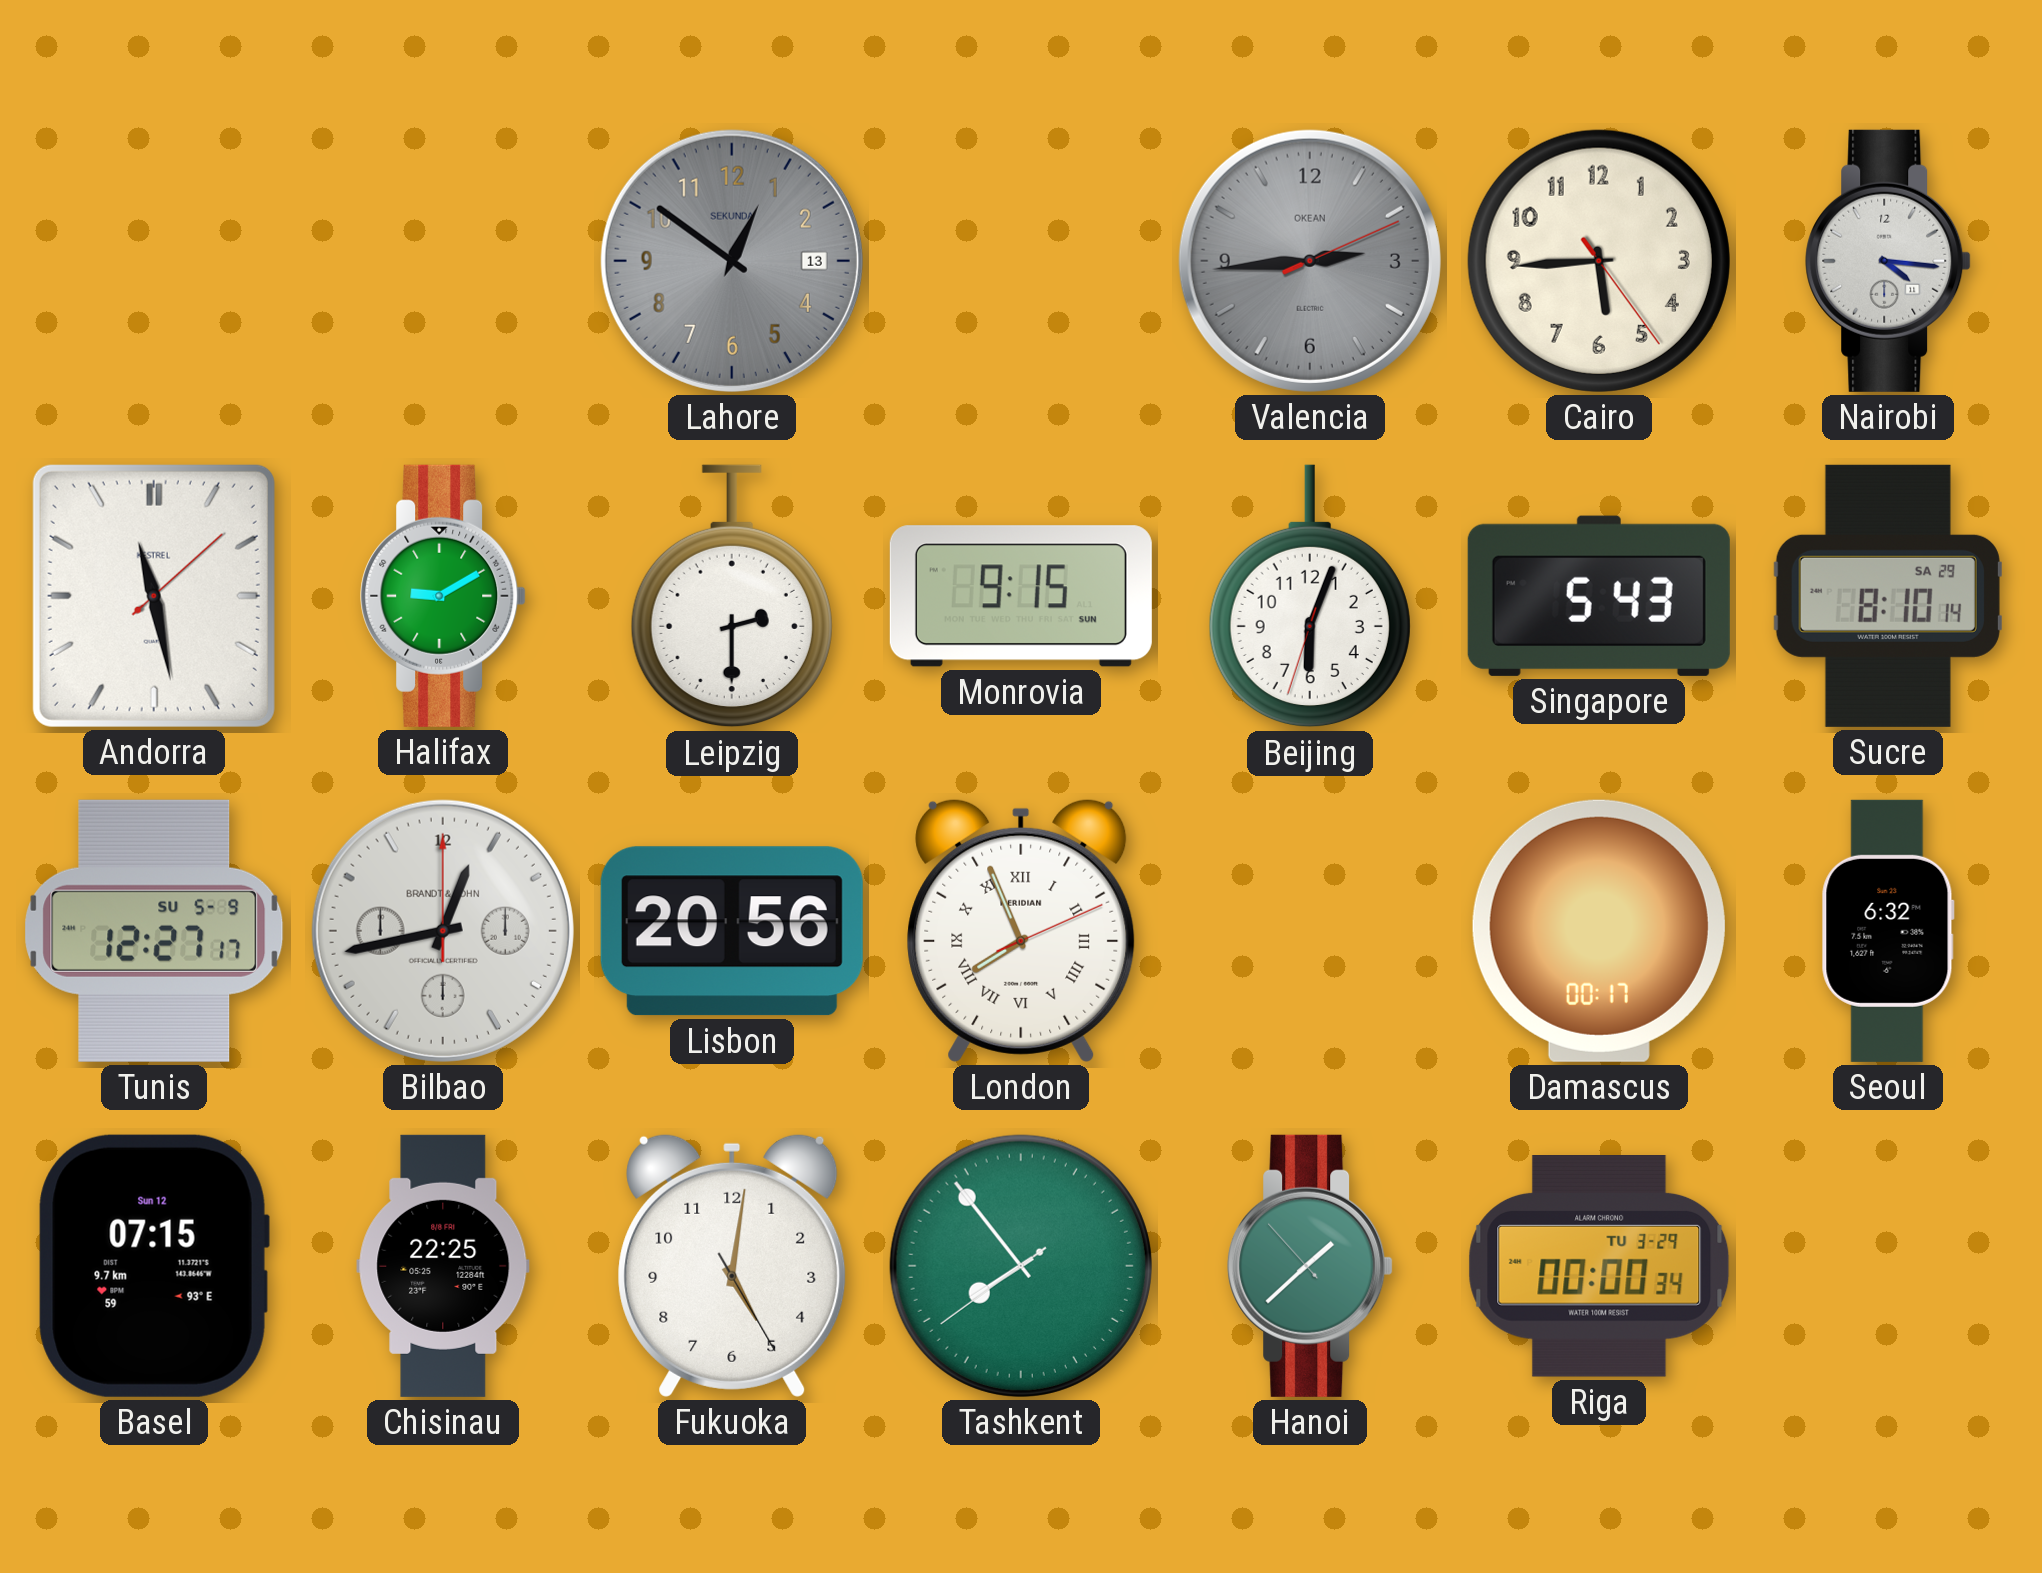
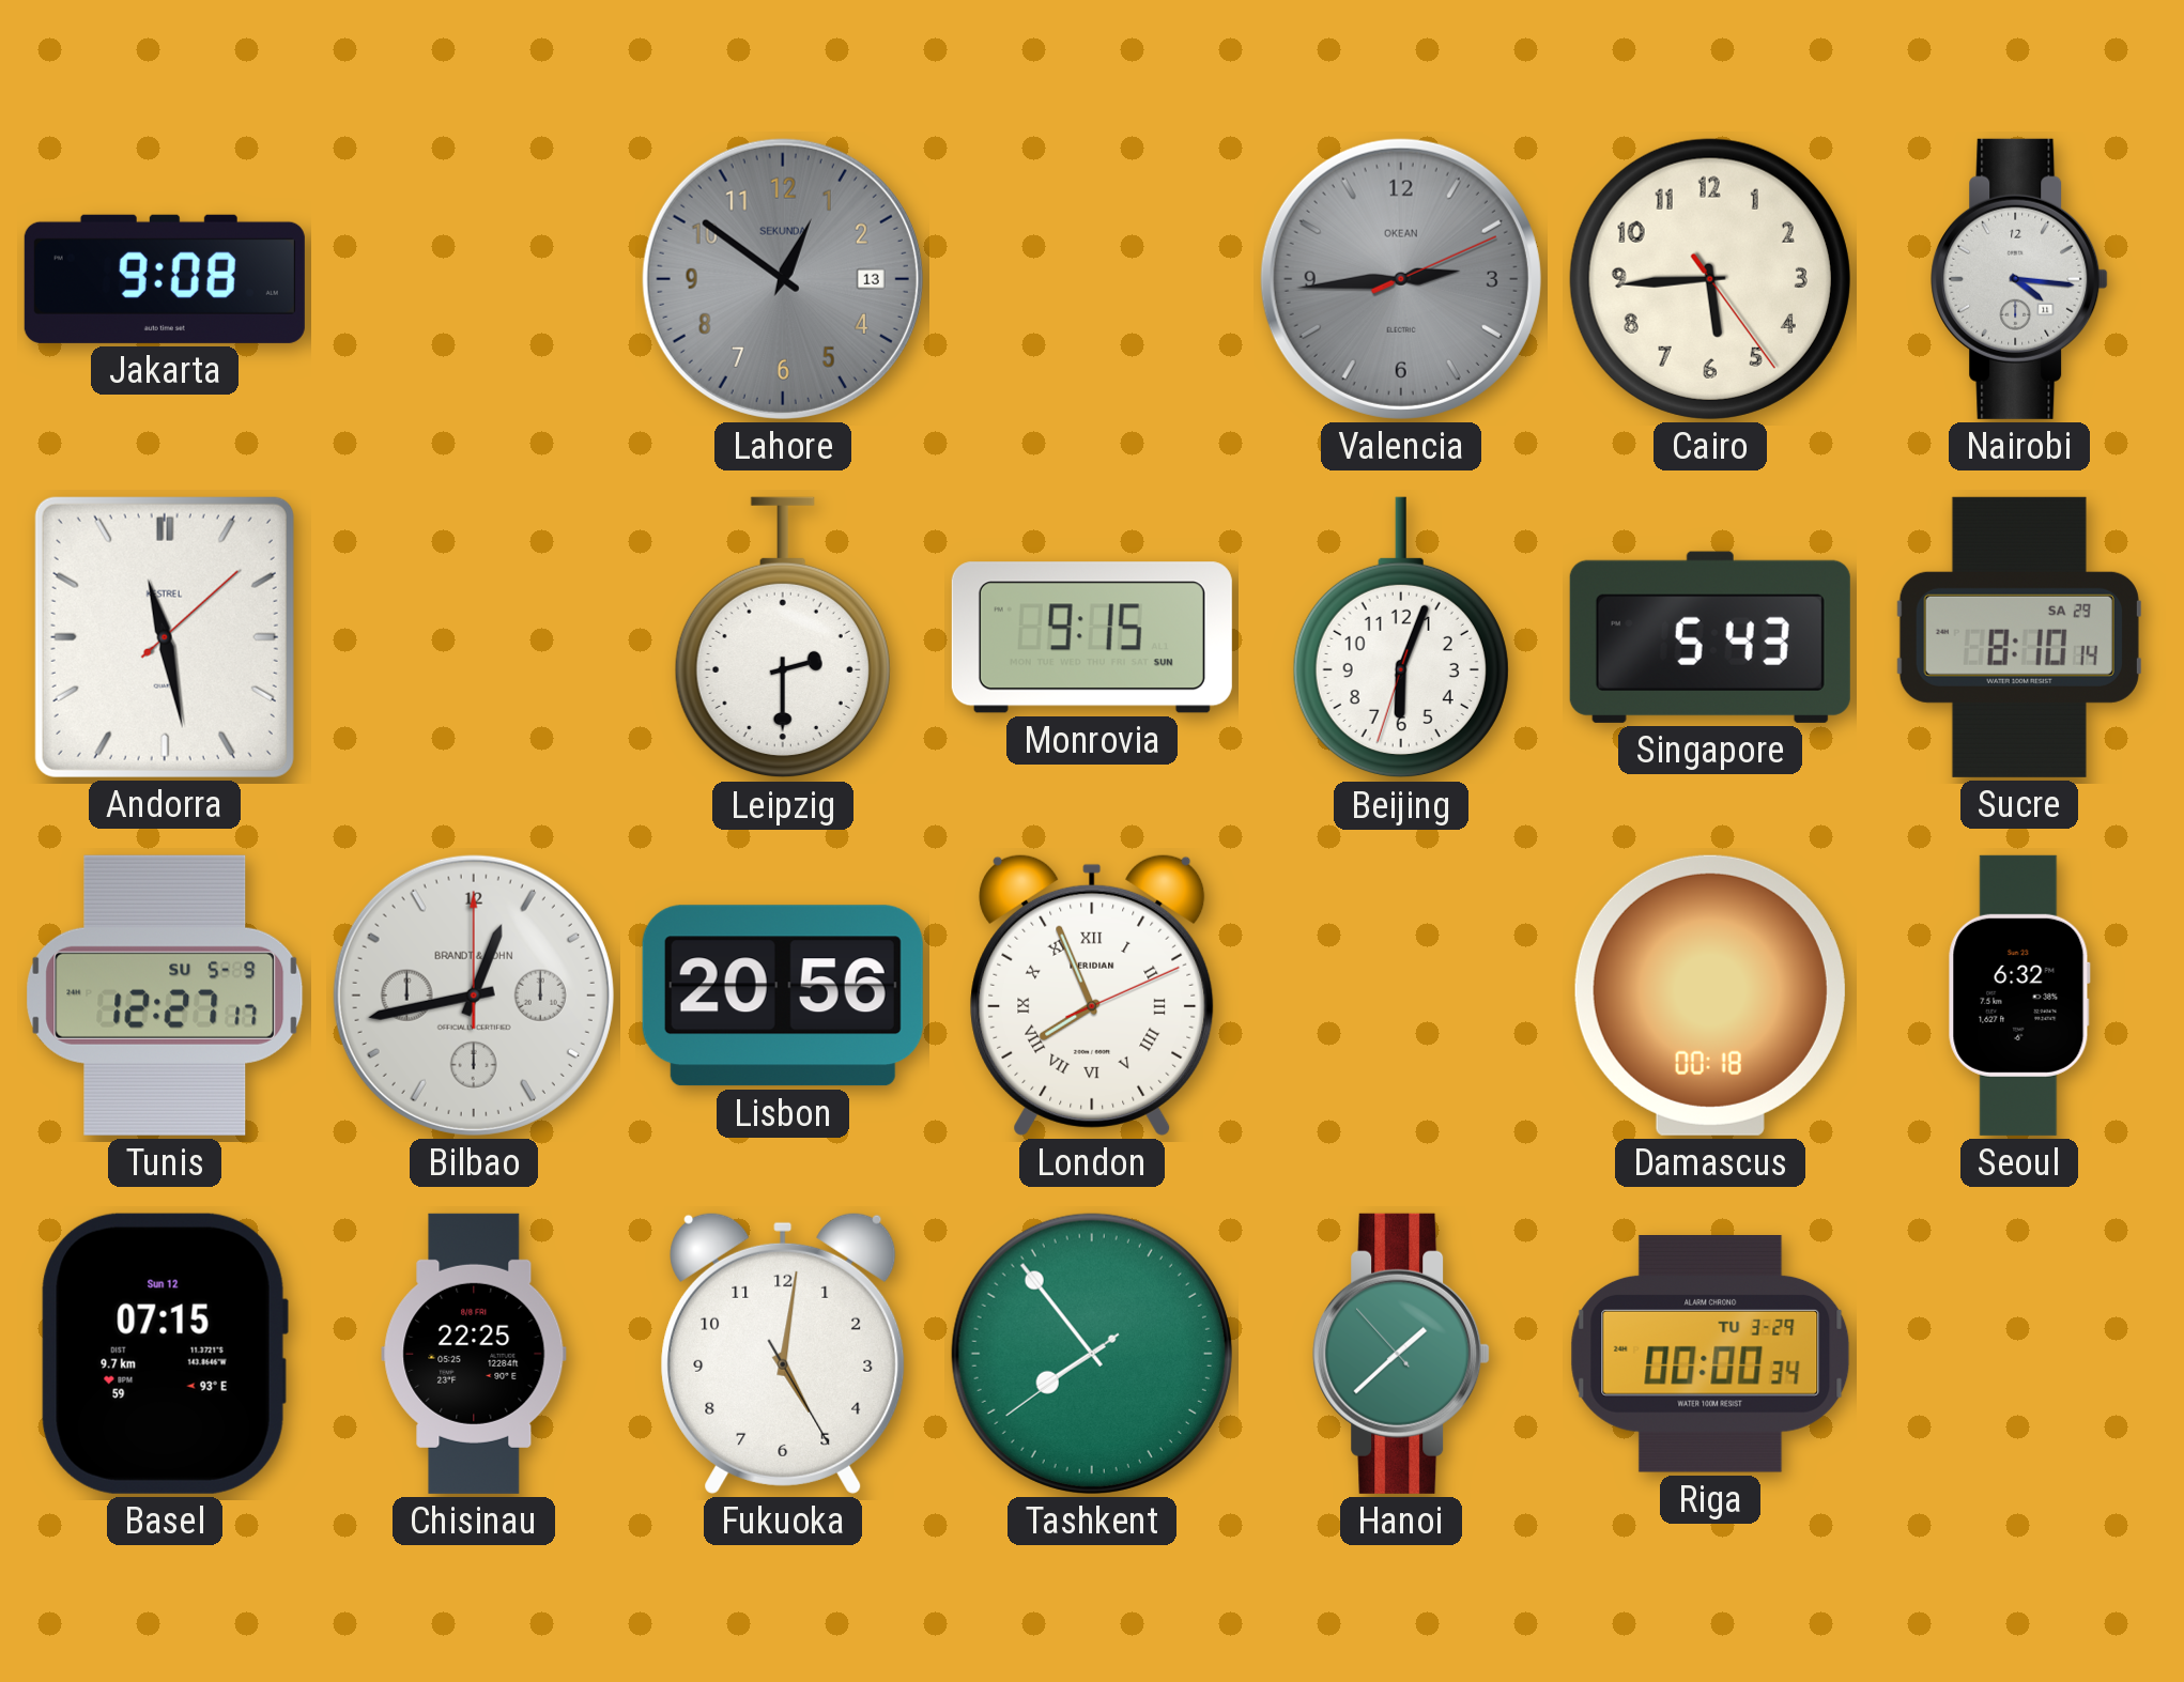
Jakarta: none -> 9:08
Halifax: 9:10 -> none
Damascus: 00:17 -> 00:18
